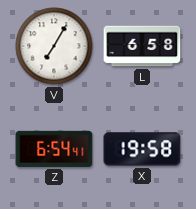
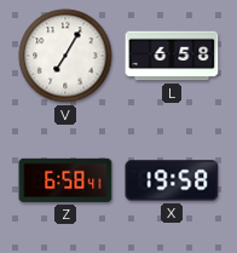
Z: 6:54 -> 6:58
